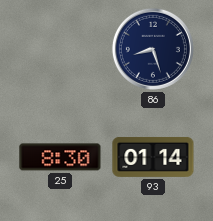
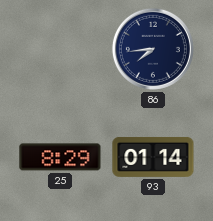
86: 8:27 -> 7:44
25: 8:30 -> 8:29
